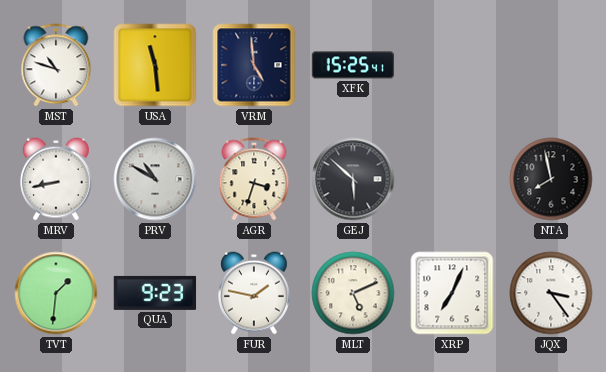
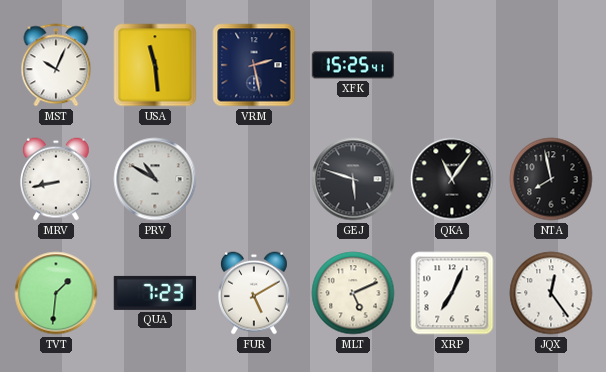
MST: 10:48 -> 10:04
VRM: 4:59 -> 2:28
AGR: 3:33 -> none
GEJ: 5:52 -> 5:48
QKA: none -> 11:06
QUA: 9:23 -> 7:23
FUR: 1:47 -> 5:10
JQX: 3:24 -> 12:24
